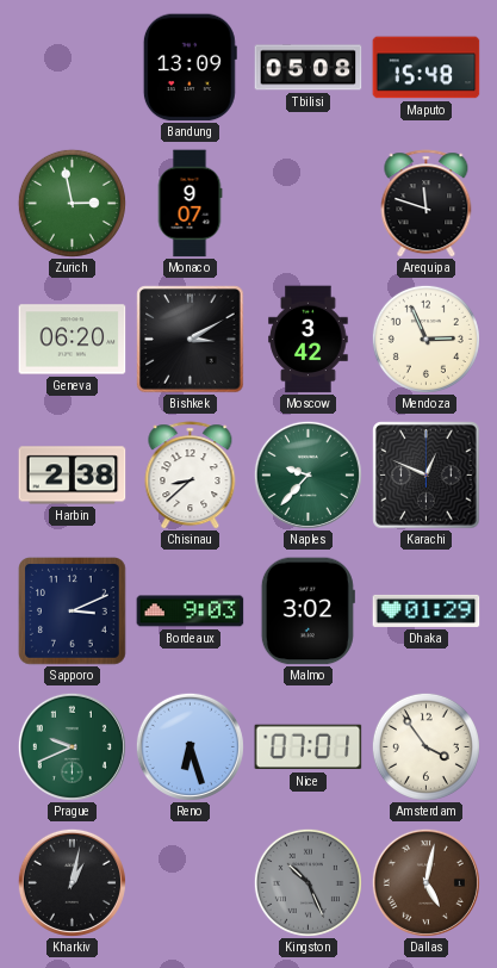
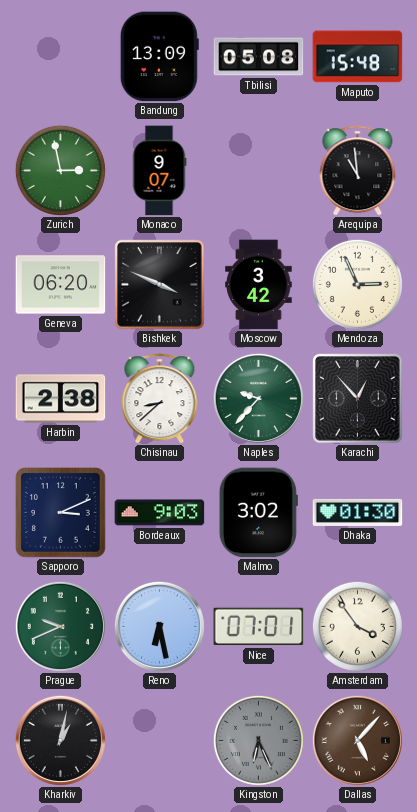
Arequipa: 11:48 -> 10:59
Bishkek: 3:10 -> 3:49
Karachi: 12:49 -> 12:53
Dhaka: 01:29 -> 01:30
Reno: 6:27 -> 6:28
Kingston: 10:26 -> 6:26
Dallas: 5:02 -> 5:07
